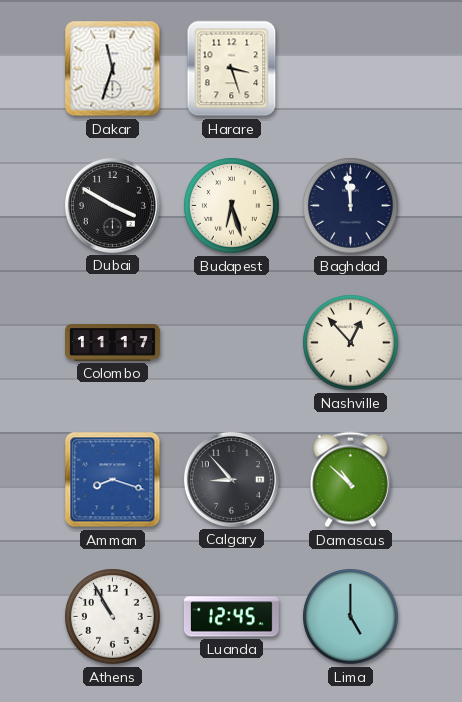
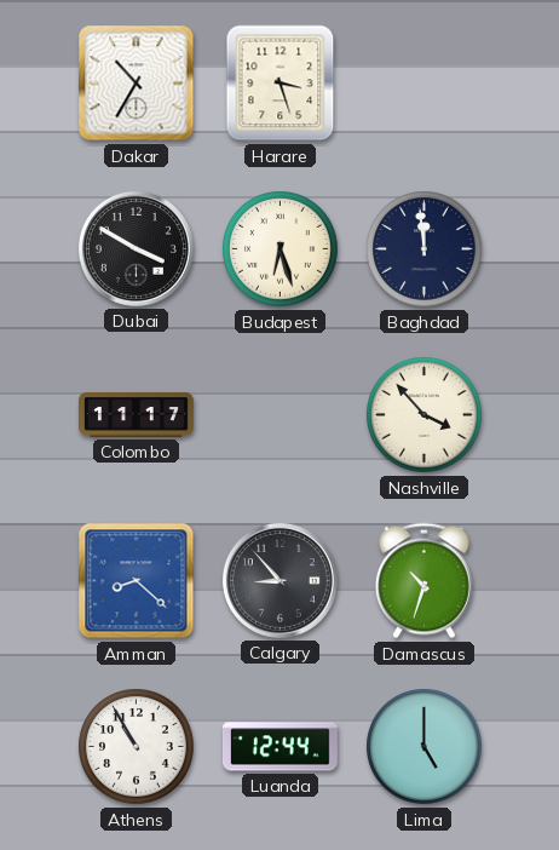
Dakar: 11:33 -> 10:35
Nashville: 12:53 -> 3:53
Amman: 8:18 -> 8:22
Damascus: 10:52 -> 10:33
Luanda: 12:45 -> 12:44
